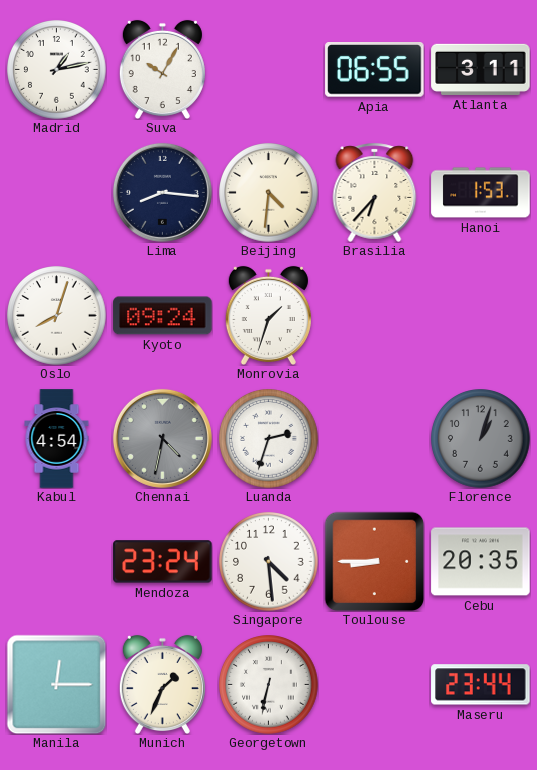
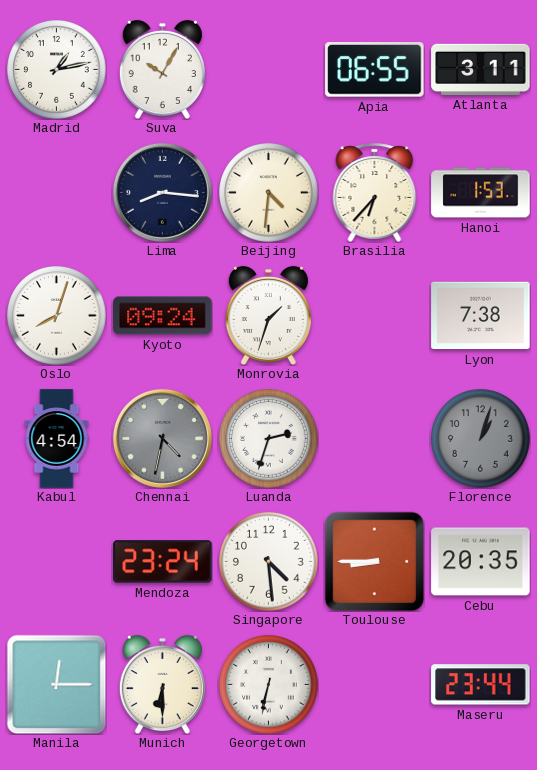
Lyon: none -> 7:38
Munich: 1:34 -> 6:30
